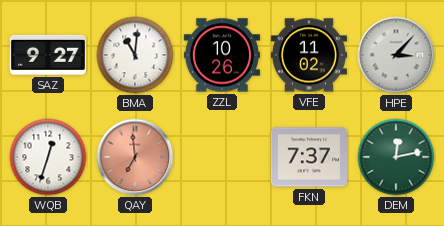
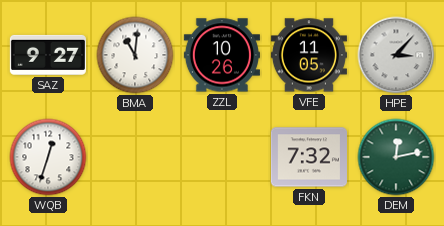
VFE: 11:02 -> 11:05
QAY: 6:59 -> none
FKN: 7:37 -> 7:32
